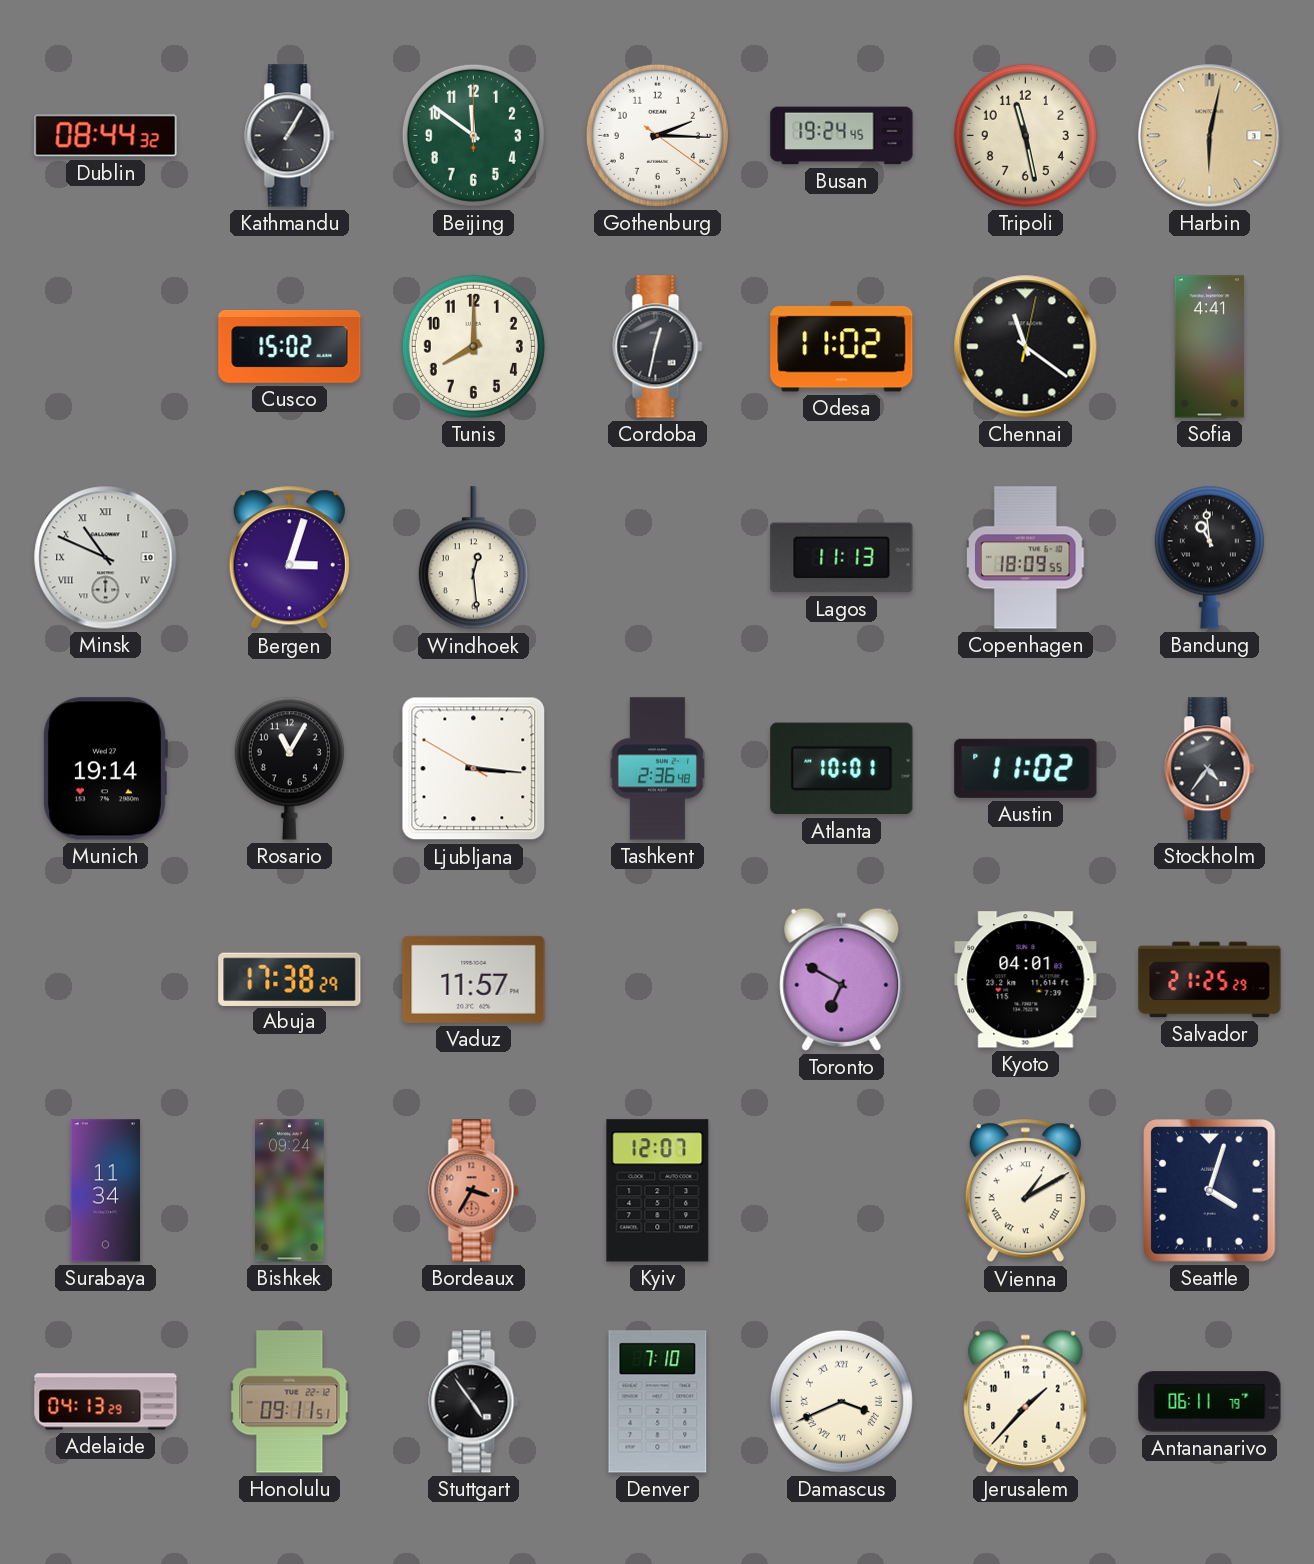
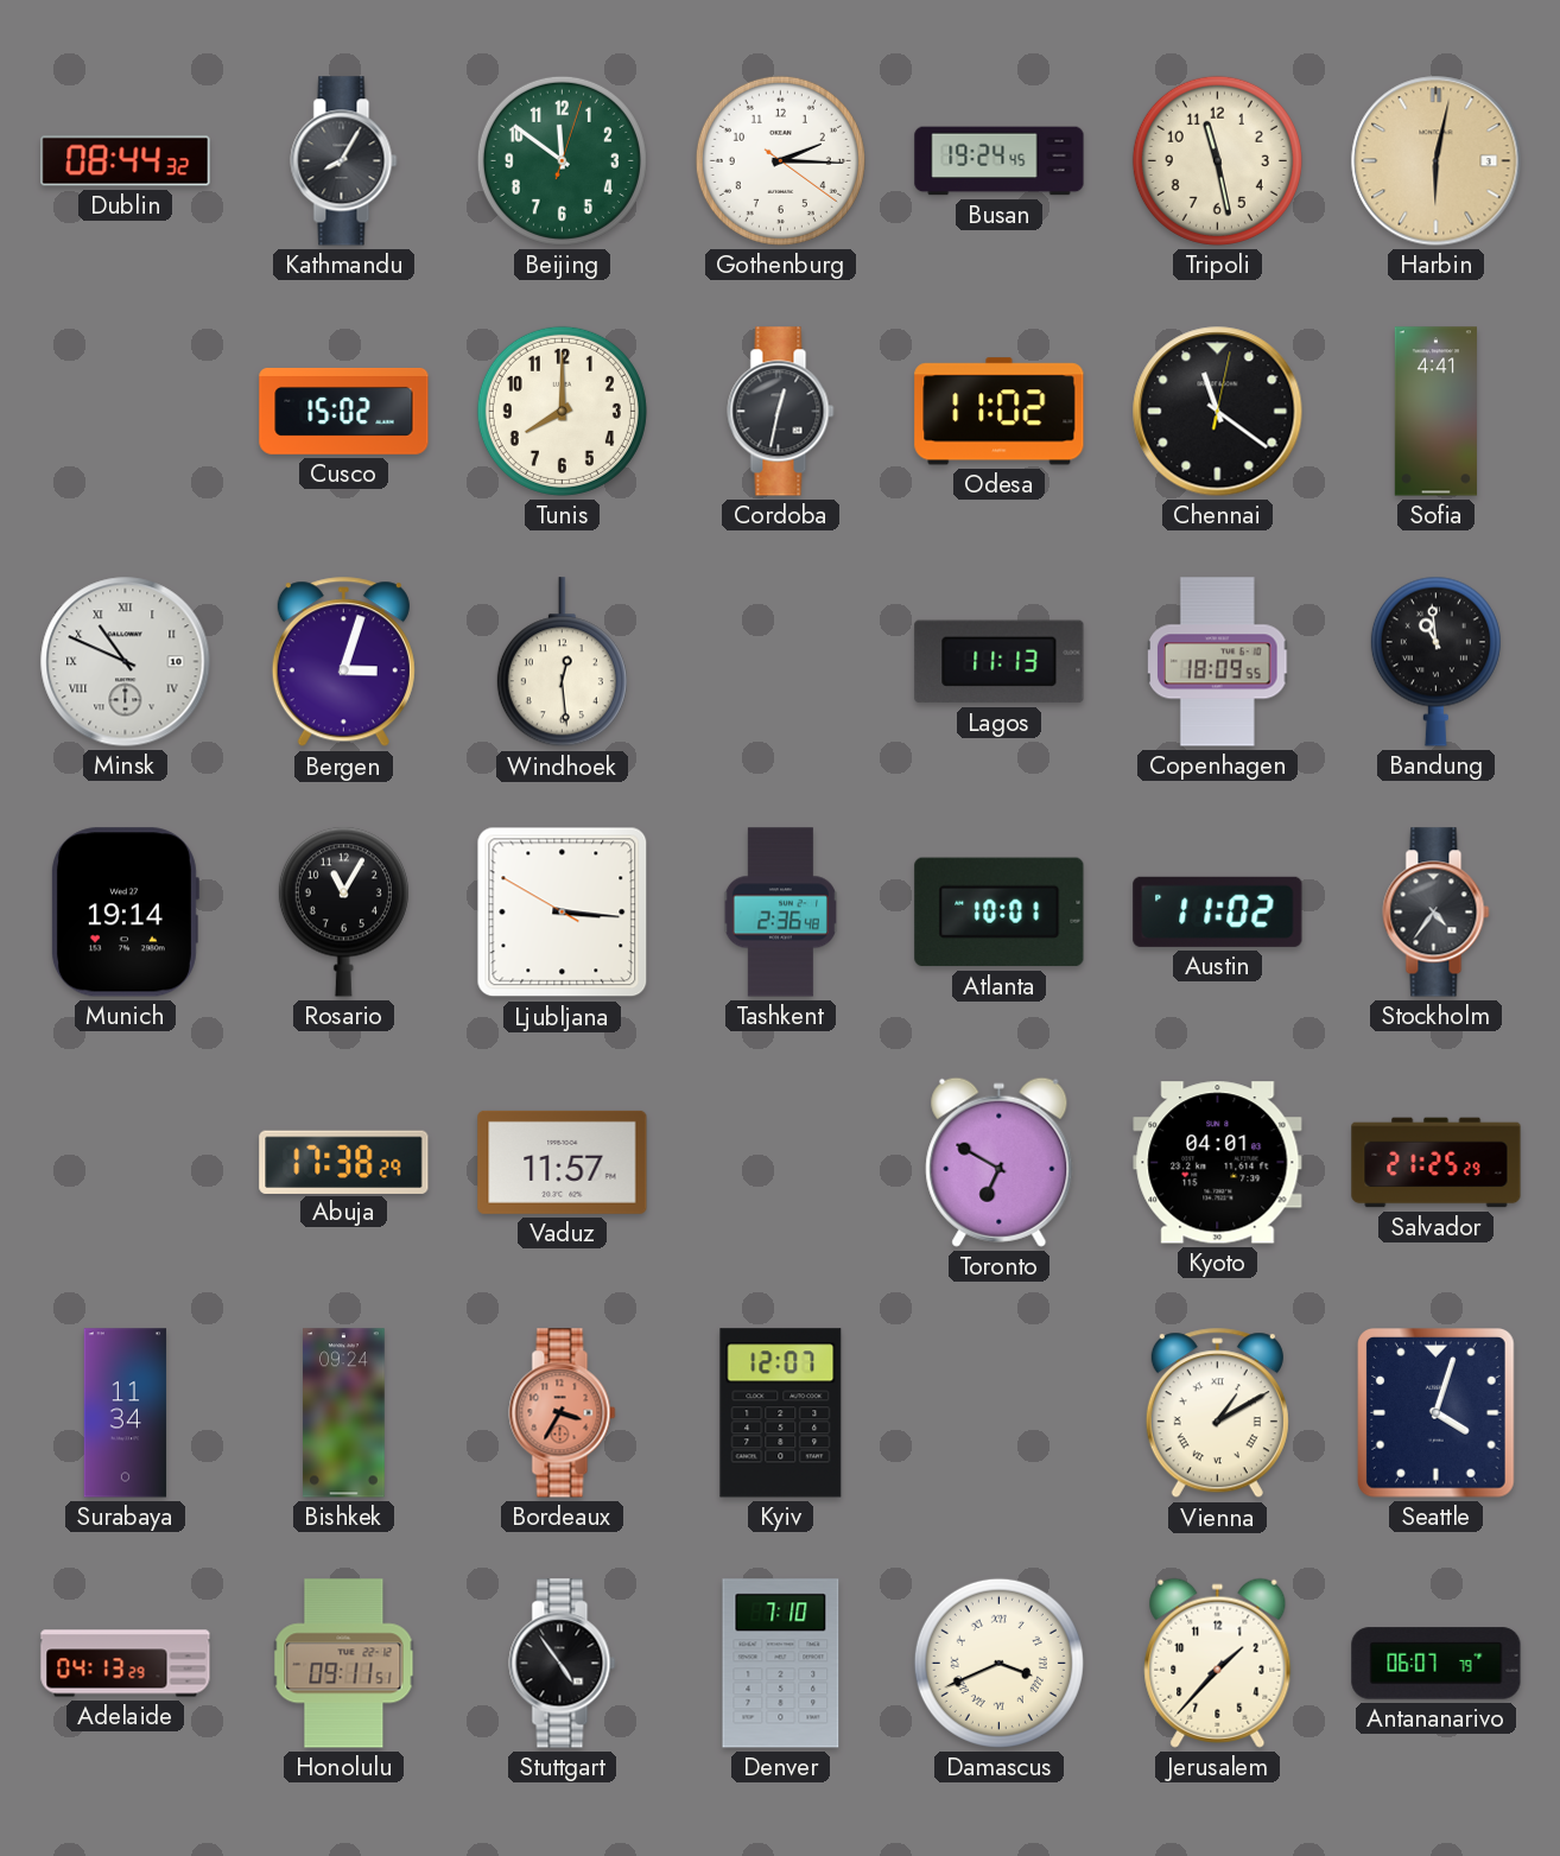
Kathmandu: 1:05 -> 8:05
Beijing: 11:51:00 -> 11:51:03
Antananarivo: 06:11 -> 06:07
